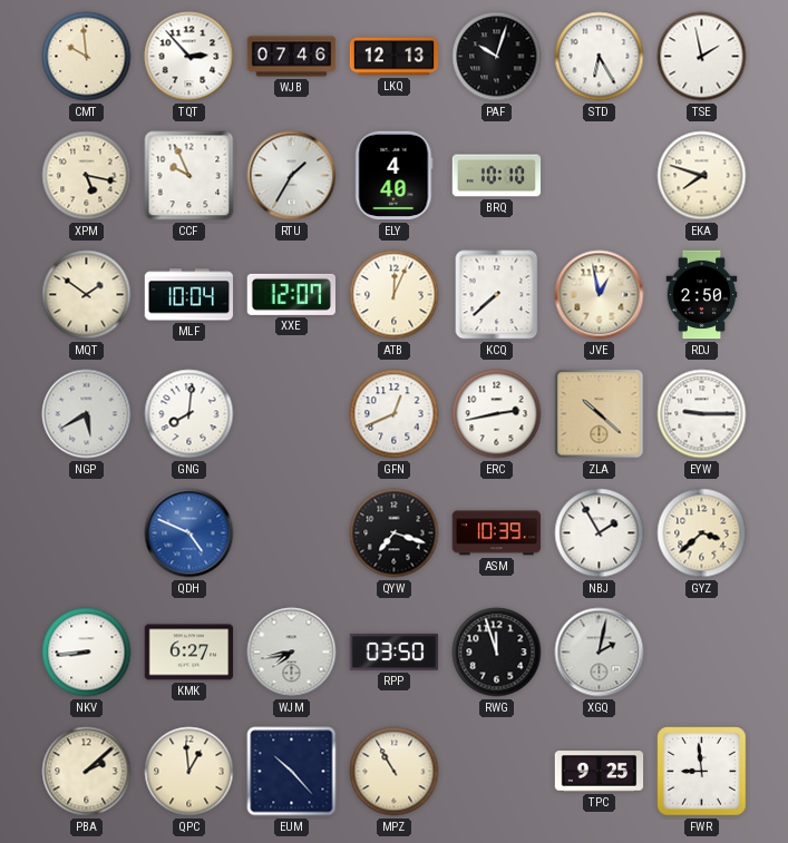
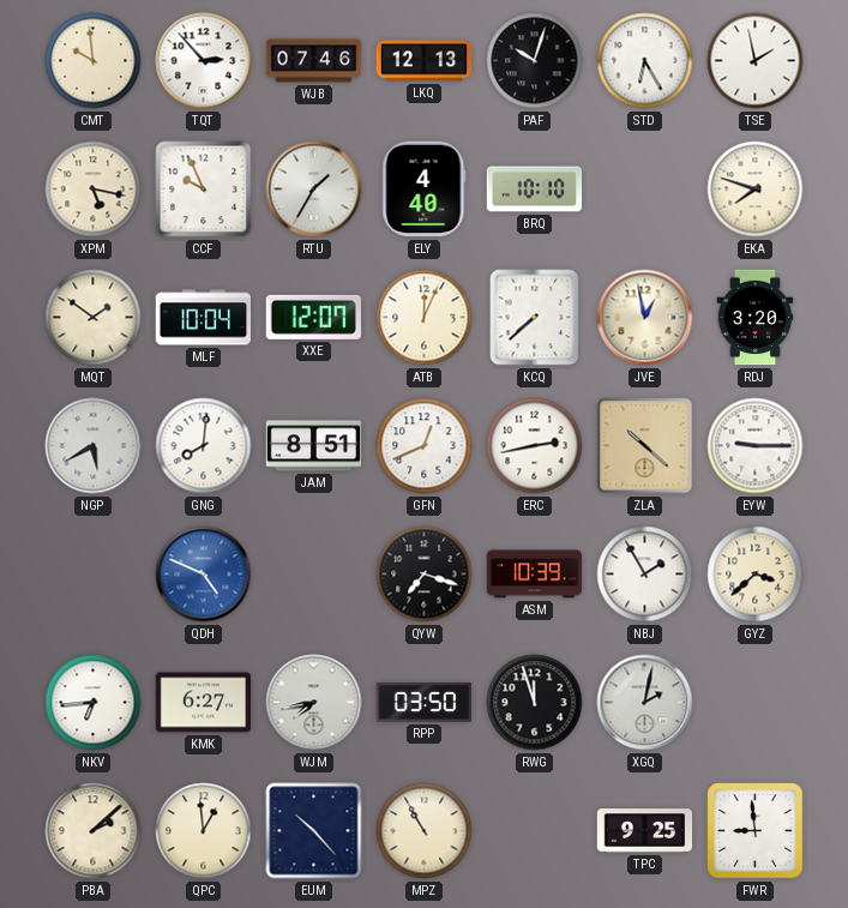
RDJ: 2:50 -> 3:20
JAM: none -> 8:51
NKV: 8:44 -> 6:44
